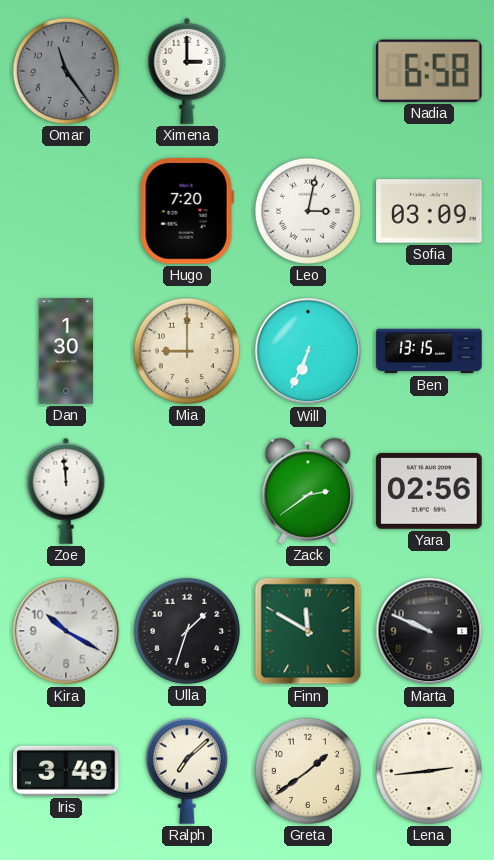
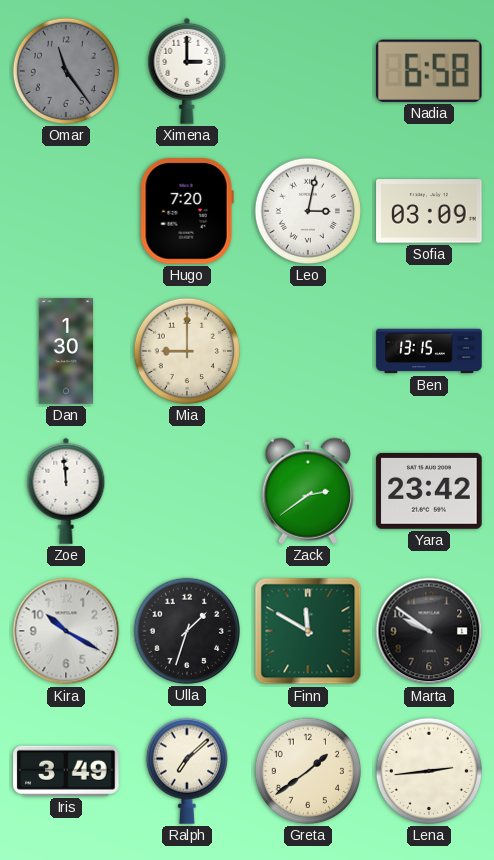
Will: 6:34 -> none
Yara: 02:56 -> 23:42
Marta: 9:49 -> 9:51
